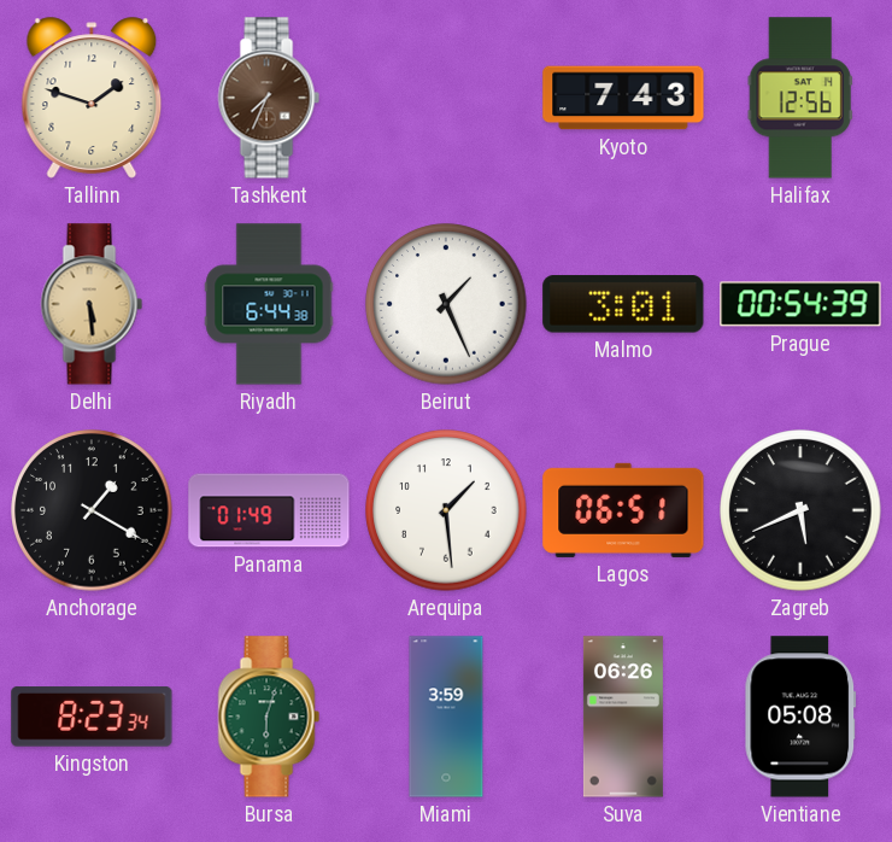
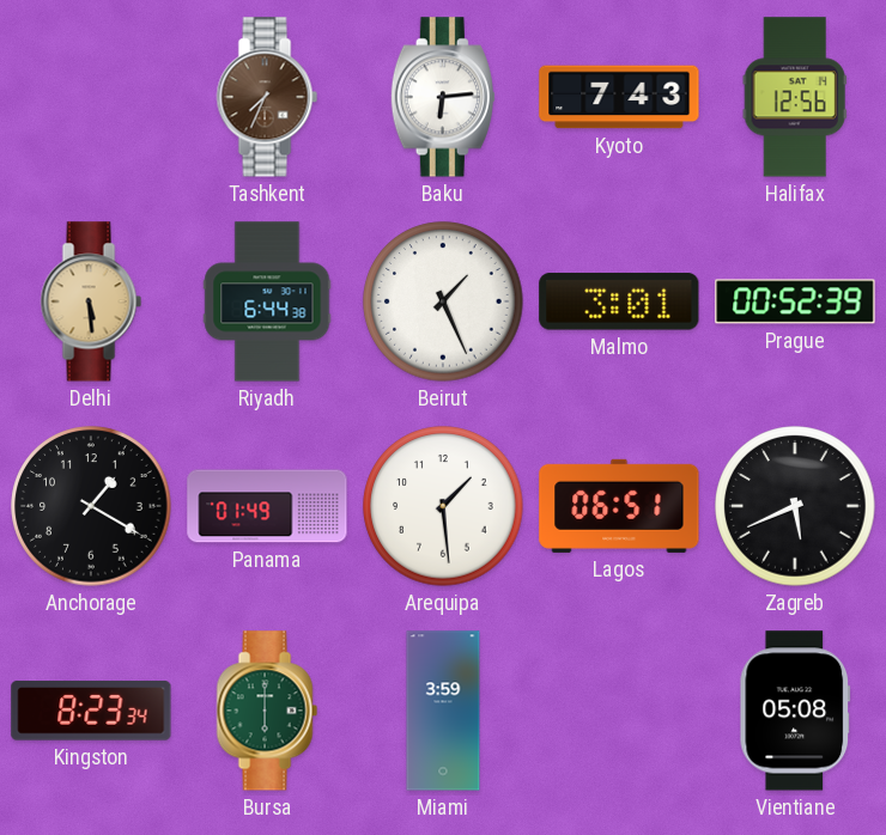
Tallinn: 1:48 -> none
Baku: none -> 6:14
Prague: 00:54 -> 00:52
Bursa: 6:03 -> 6:00
Suva: 06:26 -> none
